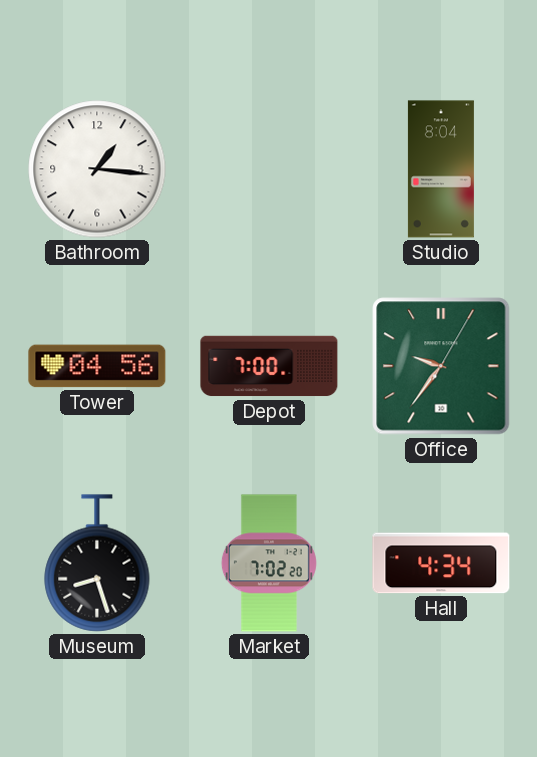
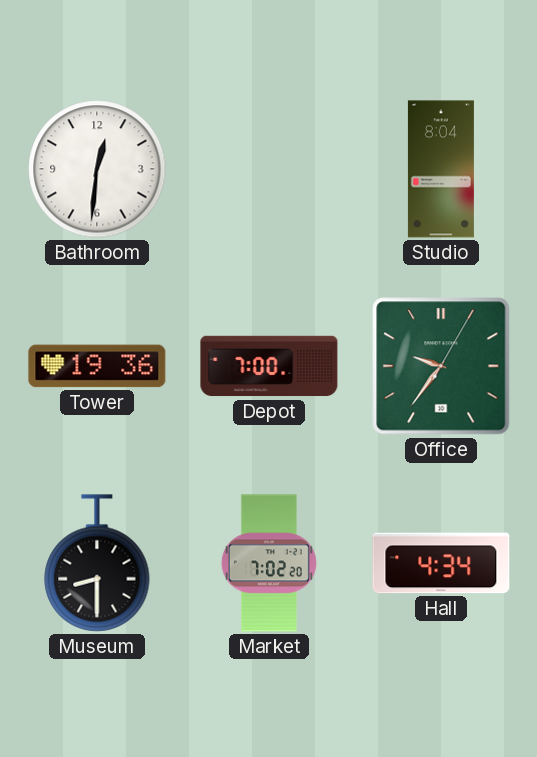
Bathroom: 1:16 -> 12:31
Tower: 04:56 -> 19:36
Museum: 8:27 -> 8:30
